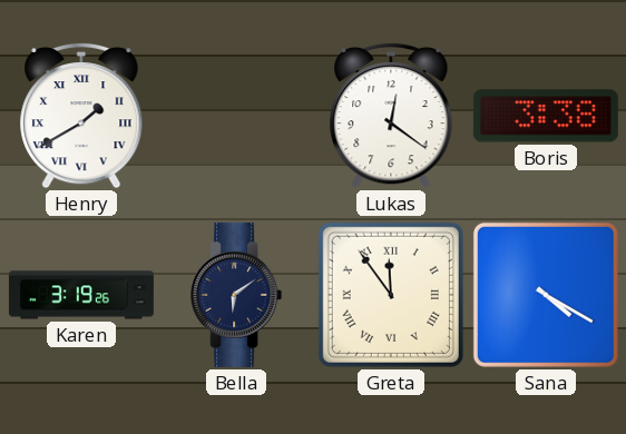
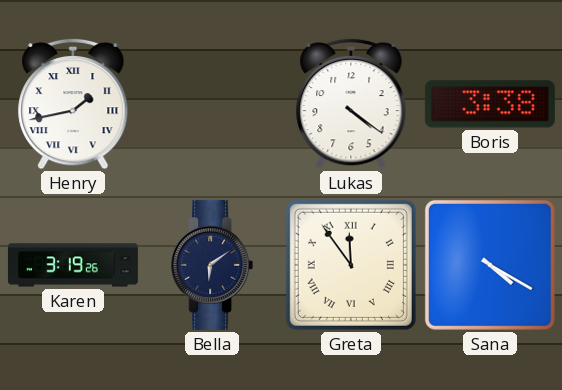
Henry: 1:40 -> 1:43
Lukas: 12:21 -> 4:21
